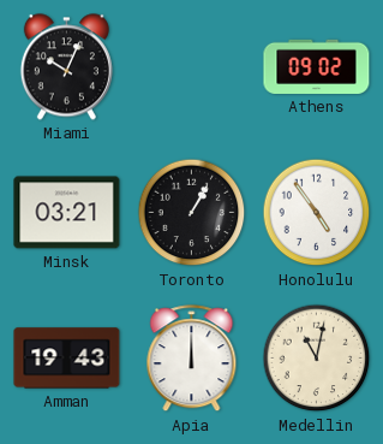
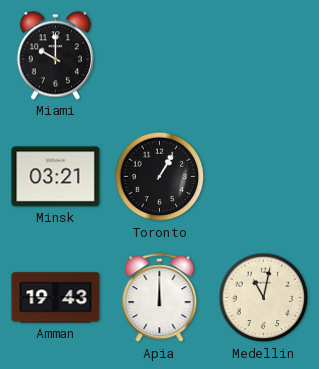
Miami: 10:04 -> 10:00
Athens: 09:02 -> none
Honolulu: 4:54 -> none
